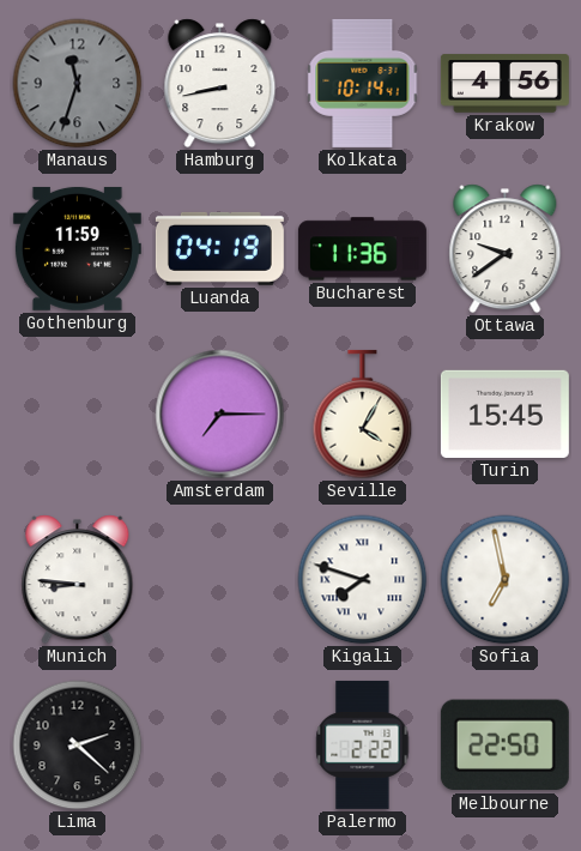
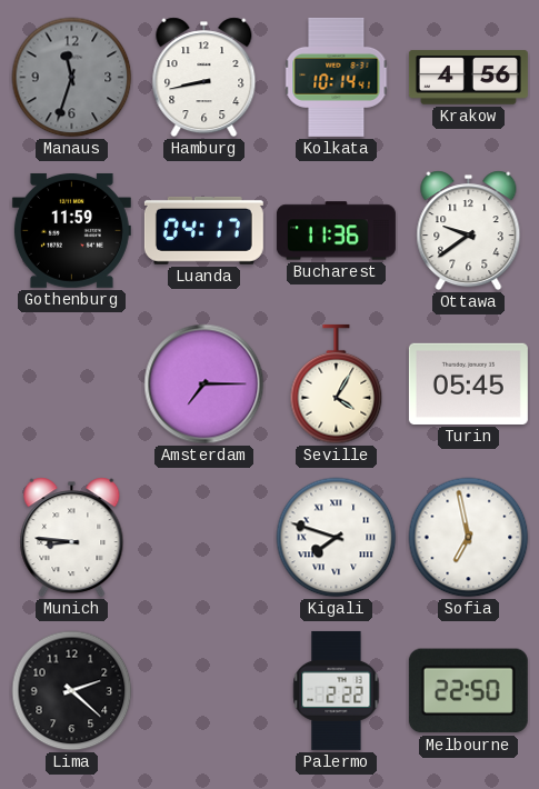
Luanda: 04:19 -> 04:17
Turin: 15:45 -> 05:45
